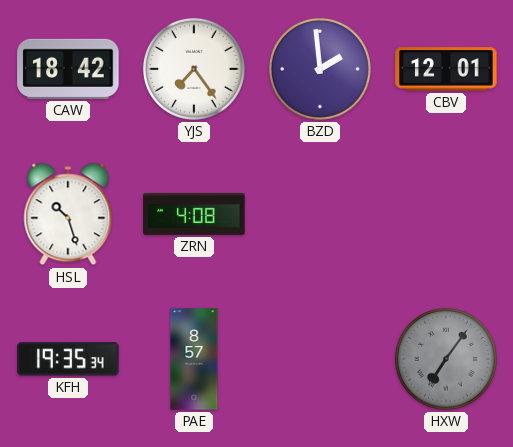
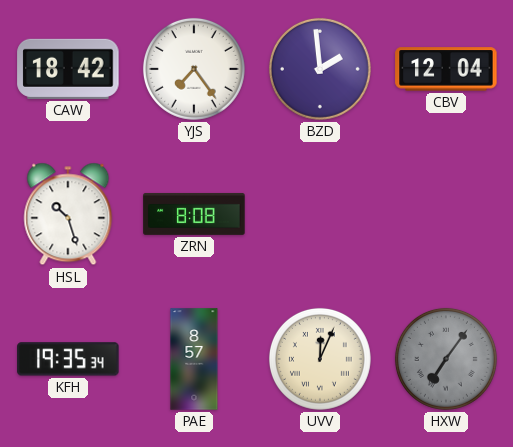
CBV: 12:01 -> 12:04
ZRN: 4:08 -> 8:08
UVV: none -> 12:04
